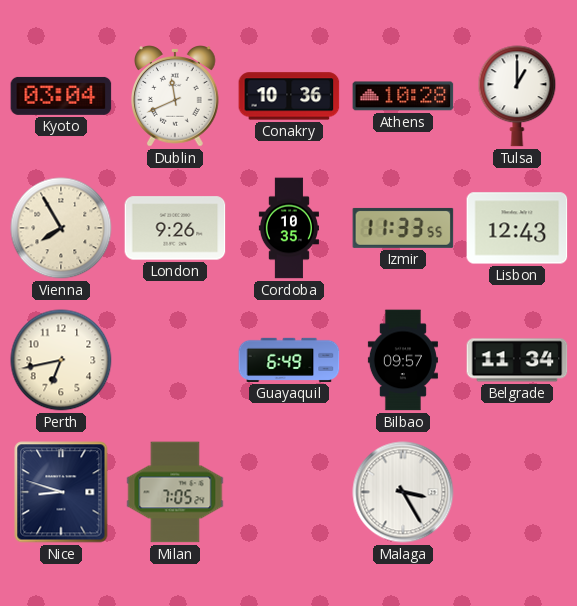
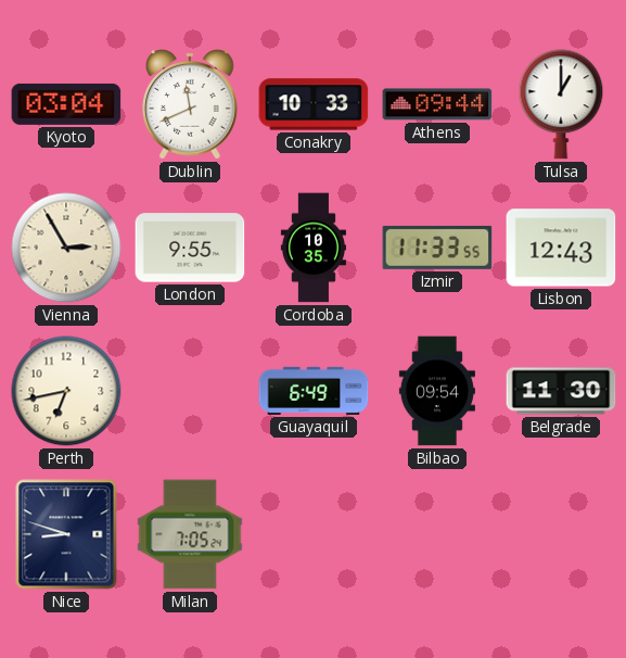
Conakry: 10:36 -> 10:33
Athens: 10:28 -> 09:44
Vienna: 7:55 -> 2:55
London: 9:26 -> 9:55
Bilbao: 09:57 -> 09:54
Belgrade: 11:34 -> 11:30
Malaga: 3:25 -> none
